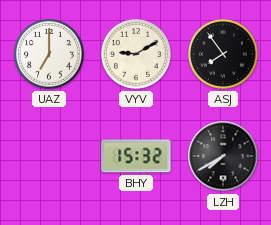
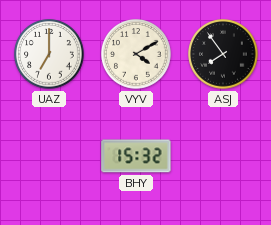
VYV: 9:10 -> 4:10
LZH: 7:40 -> none
